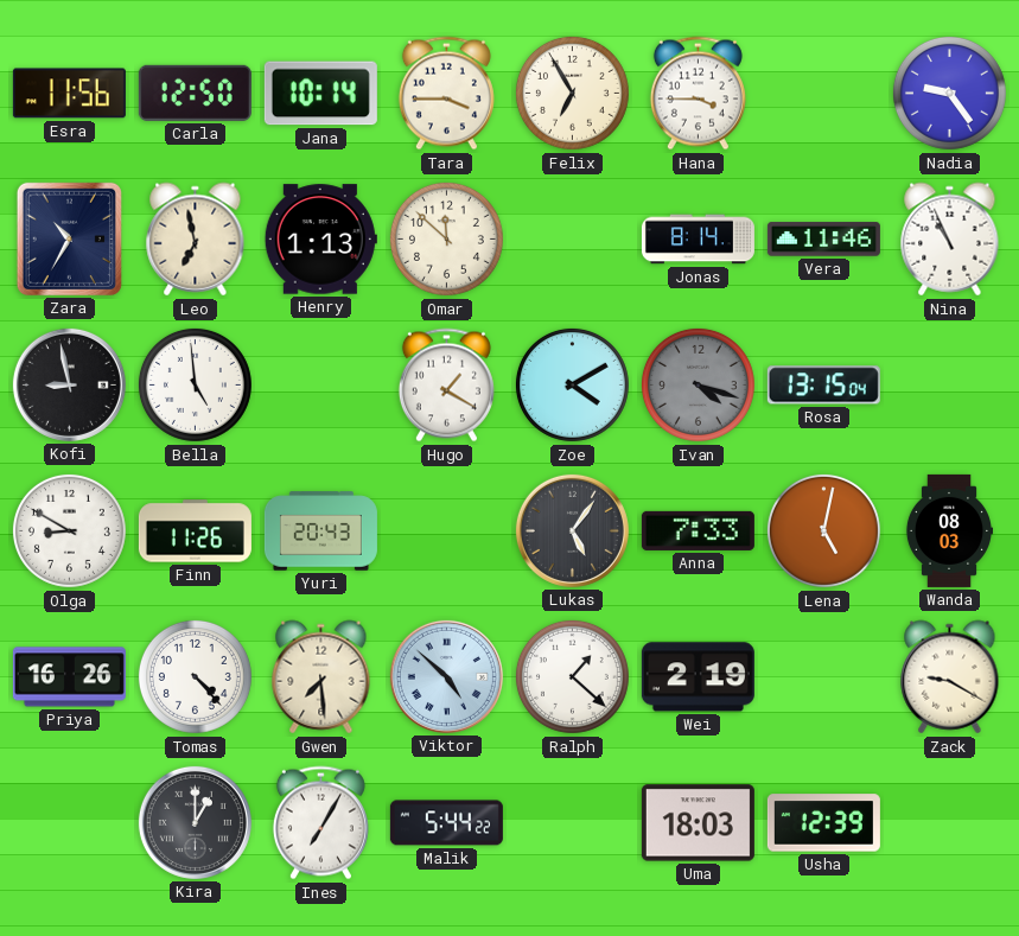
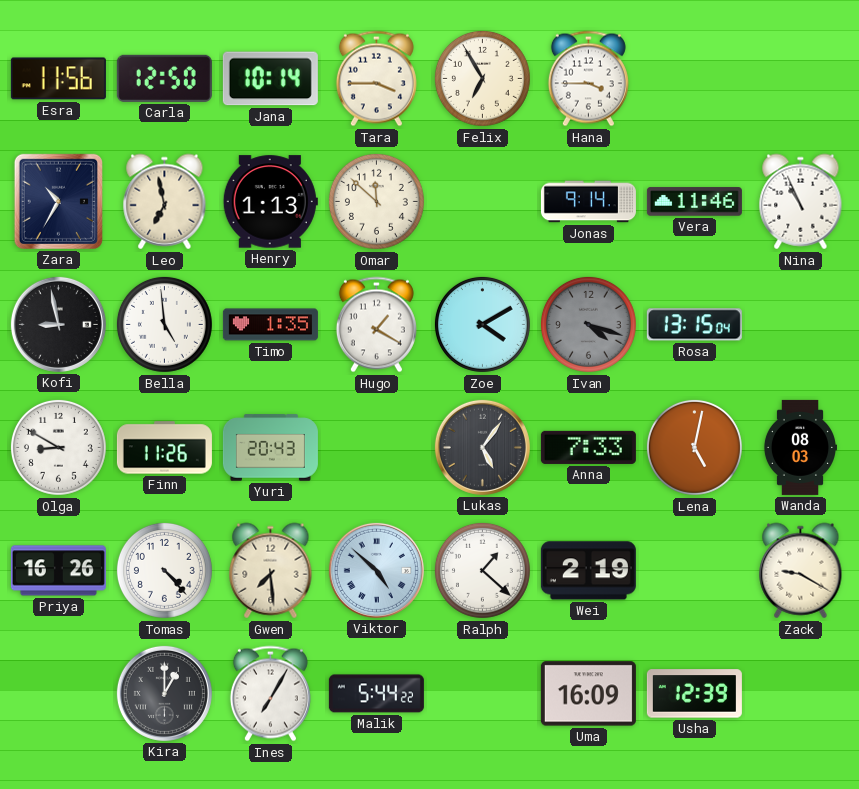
Nadia: 9:24 -> none
Jonas: 8:14 -> 9:14
Timo: none -> 1:35
Uma: 18:03 -> 16:09
